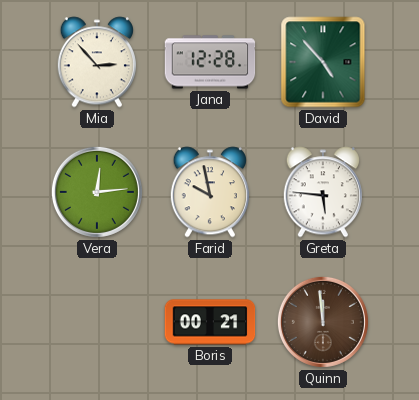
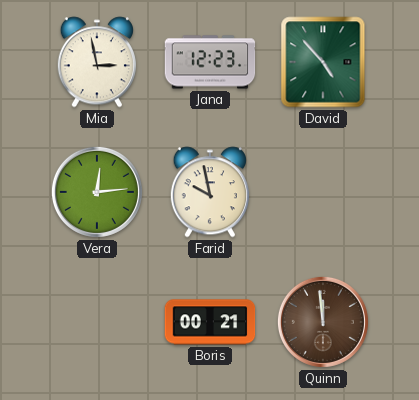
Mia: 2:53 -> 2:58
Jana: 12:28 -> 12:23
Greta: 5:46 -> none
